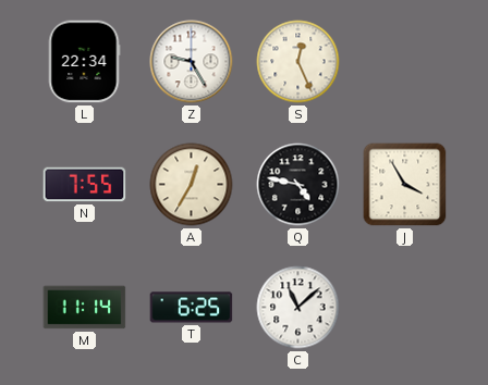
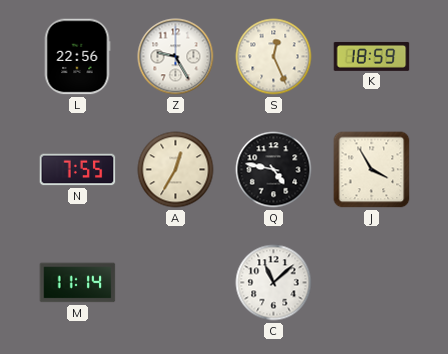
L: 22:34 -> 22:56
K: none -> 18:59
T: 6:25 -> none
